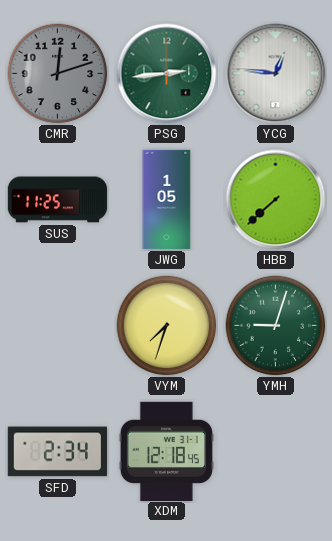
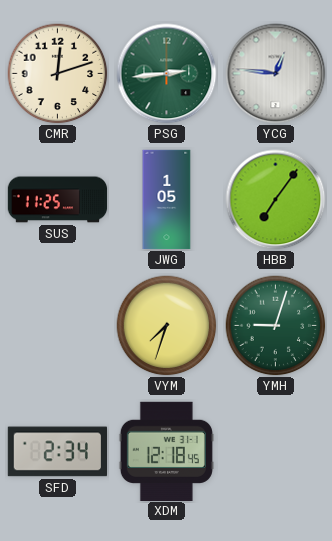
CMR dial: grey -> cream
HBB: 7:38 -> 7:06
